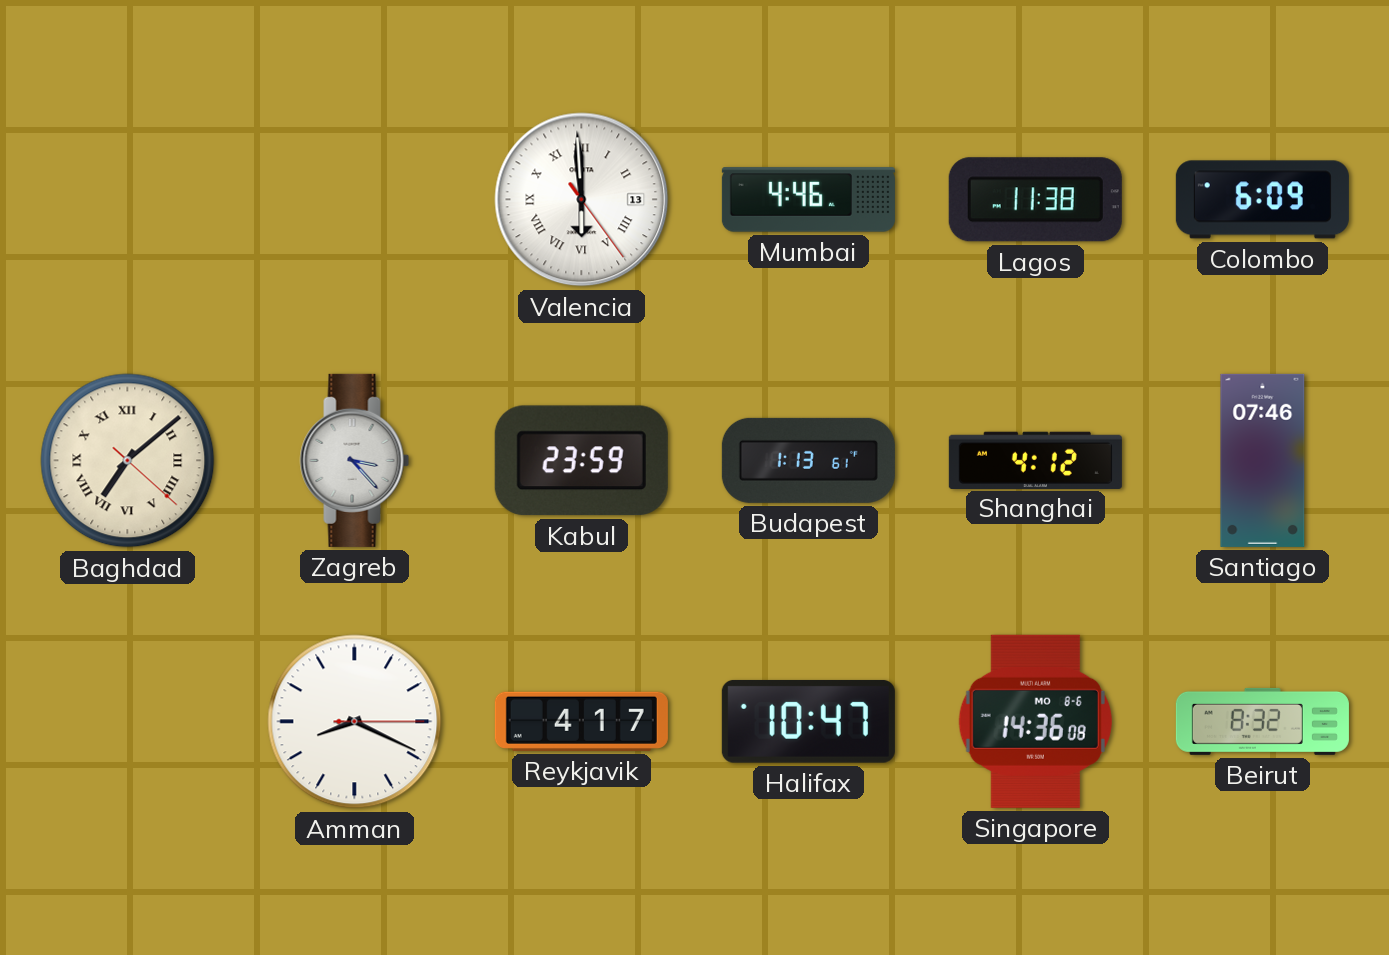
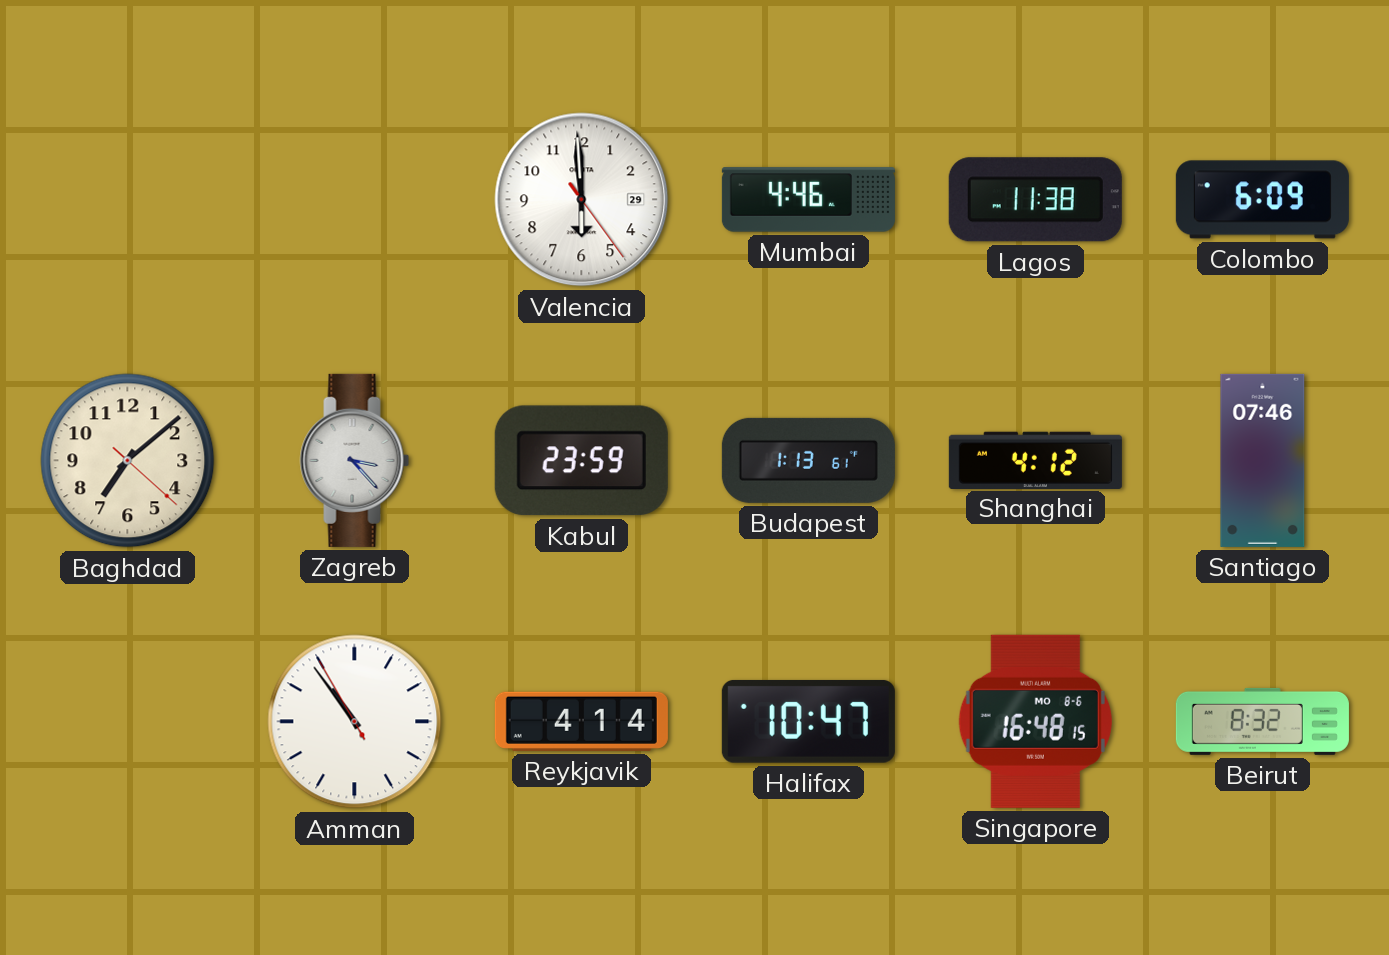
Valencia date: 13 -> 29
Valencia numerals: Roman -> Arabic
Baghdad numerals: Roman -> Arabic
Amman: 8:19 -> 10:53
Reykjavik: 4:17 -> 4:14
Singapore: 14:36 -> 16:48
